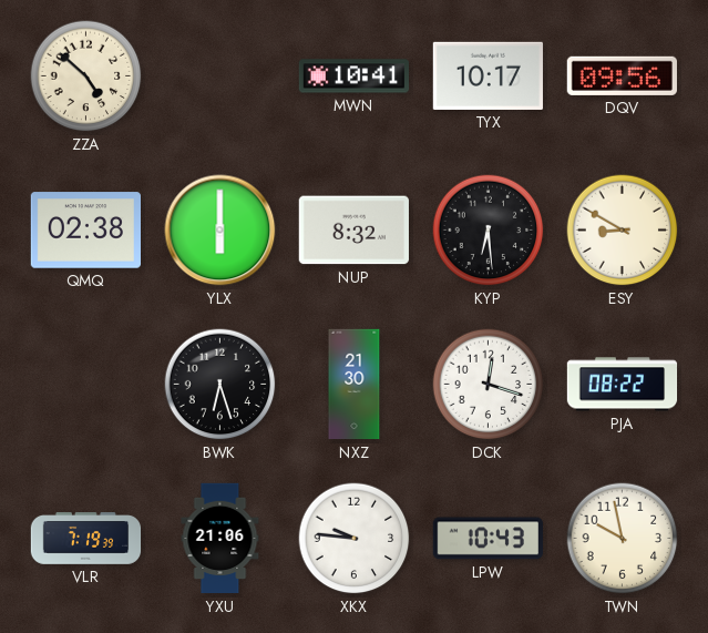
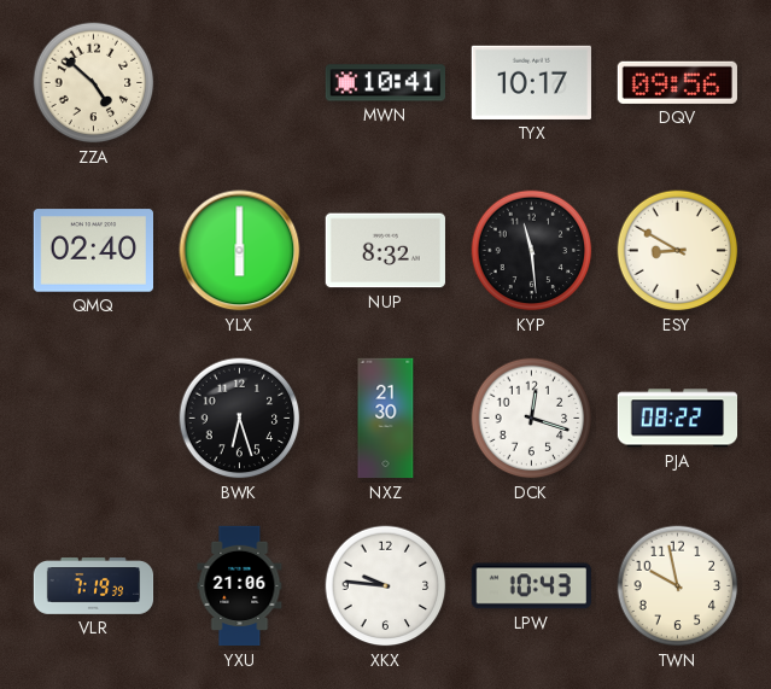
QMQ: 02:38 -> 02:40
KYP: 6:29 -> 11:29
